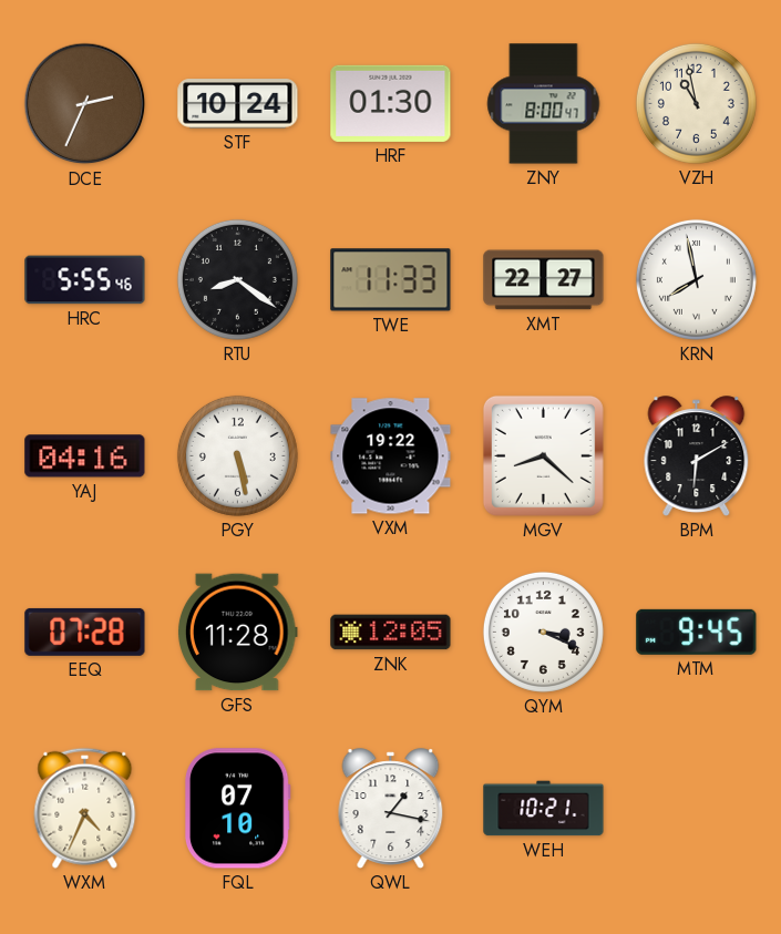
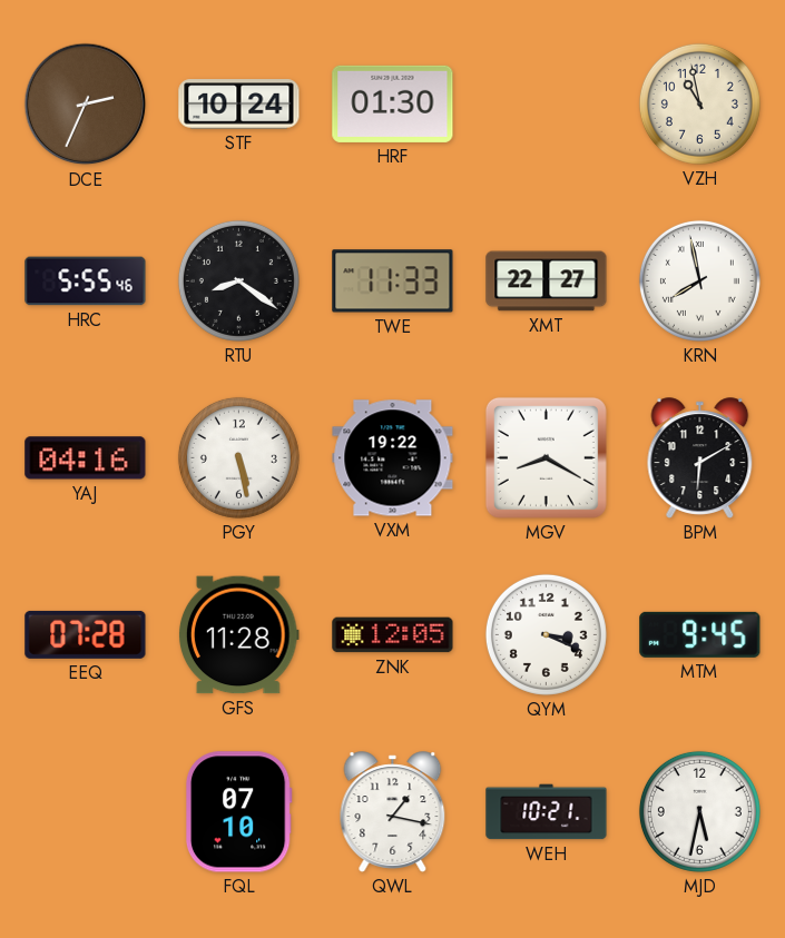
ZNY: 8:00 -> none
MGV: 8:22 -> 8:20
WXM: 4:34 -> none
MJD: none -> 5:32
